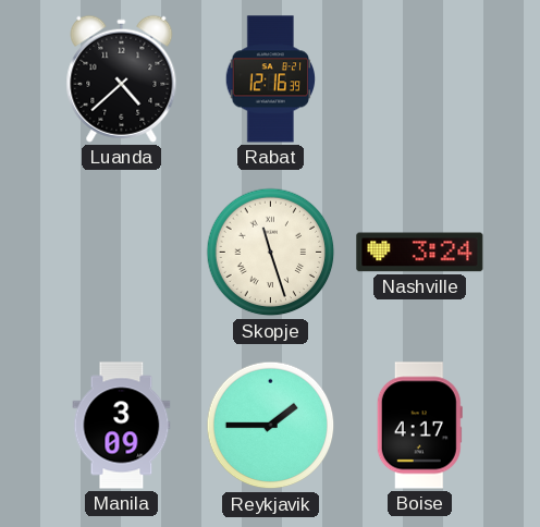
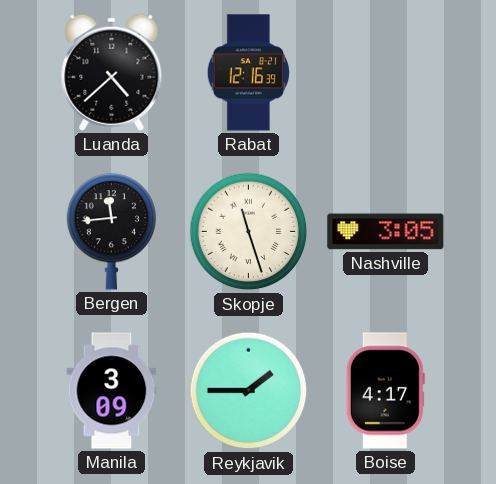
Bergen: none -> 11:44
Nashville: 3:24 -> 3:05
